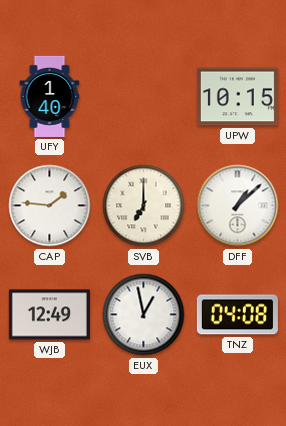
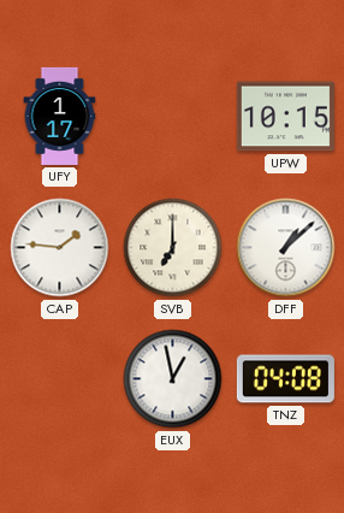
UFY: 1:40 -> 1:17
WJB: 12:49 -> none
